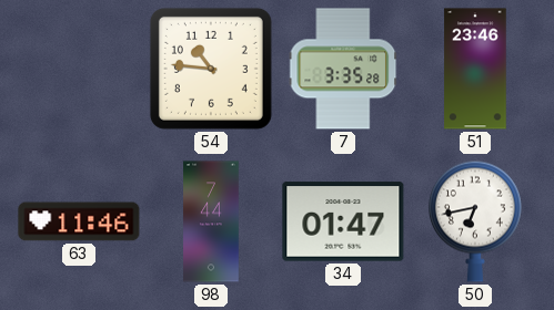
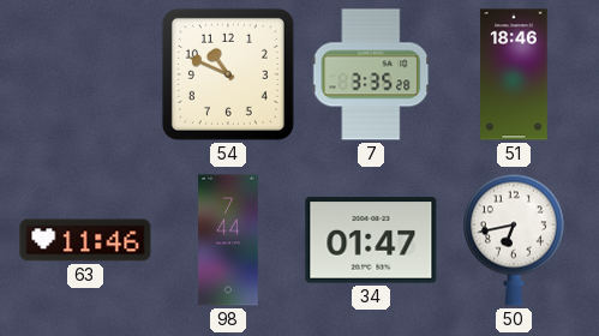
54: 10:46 -> 10:49
51: 23:46 -> 18:46
